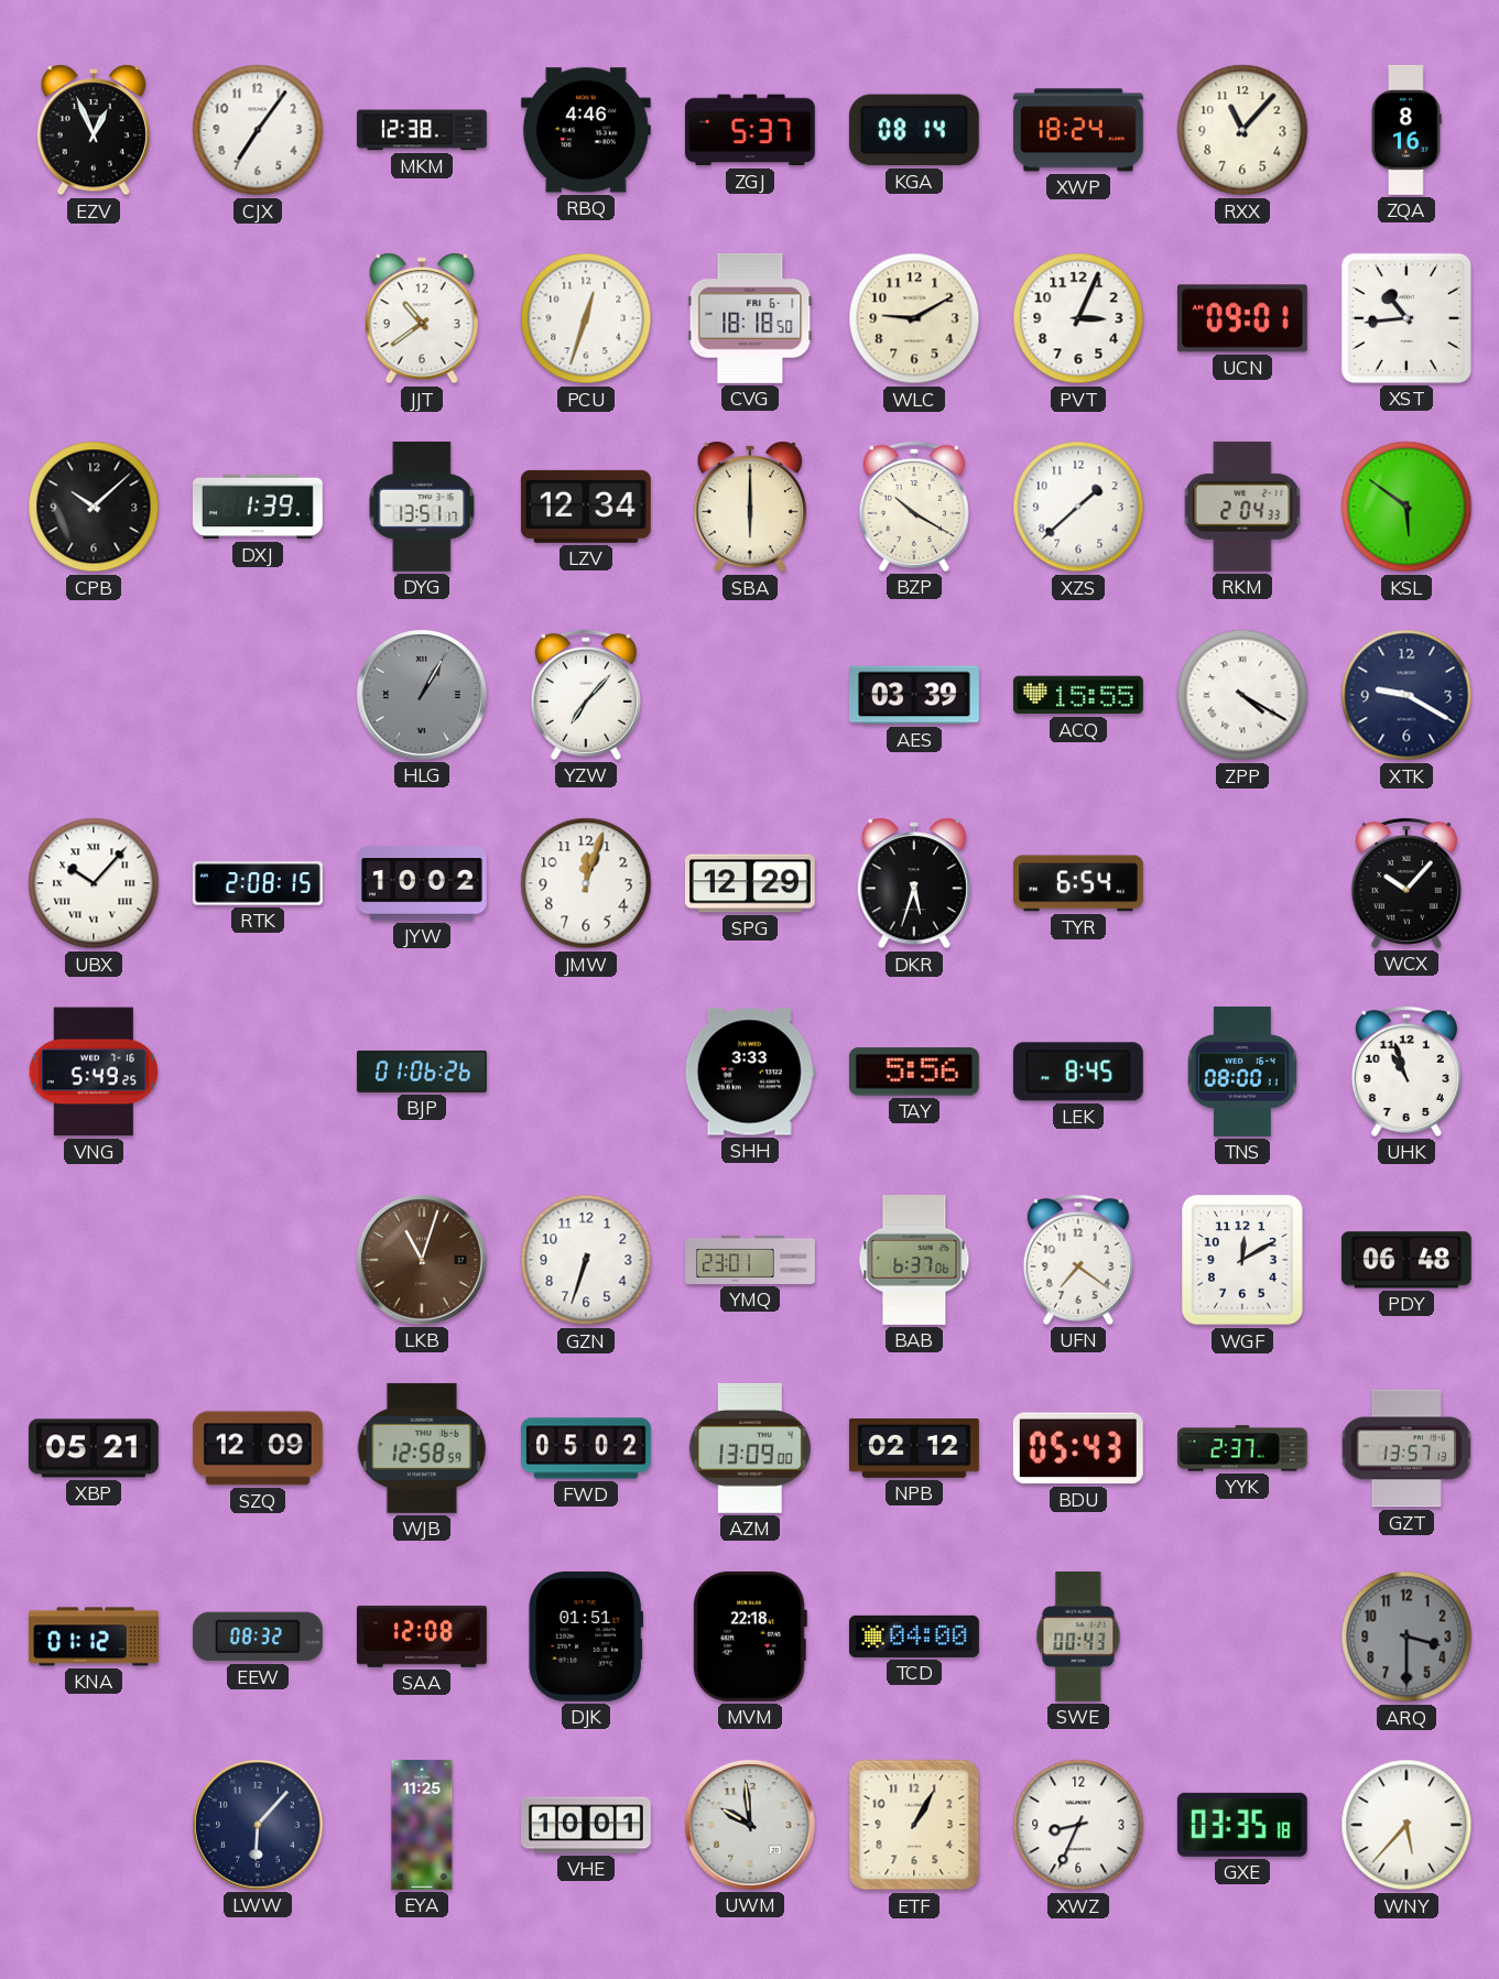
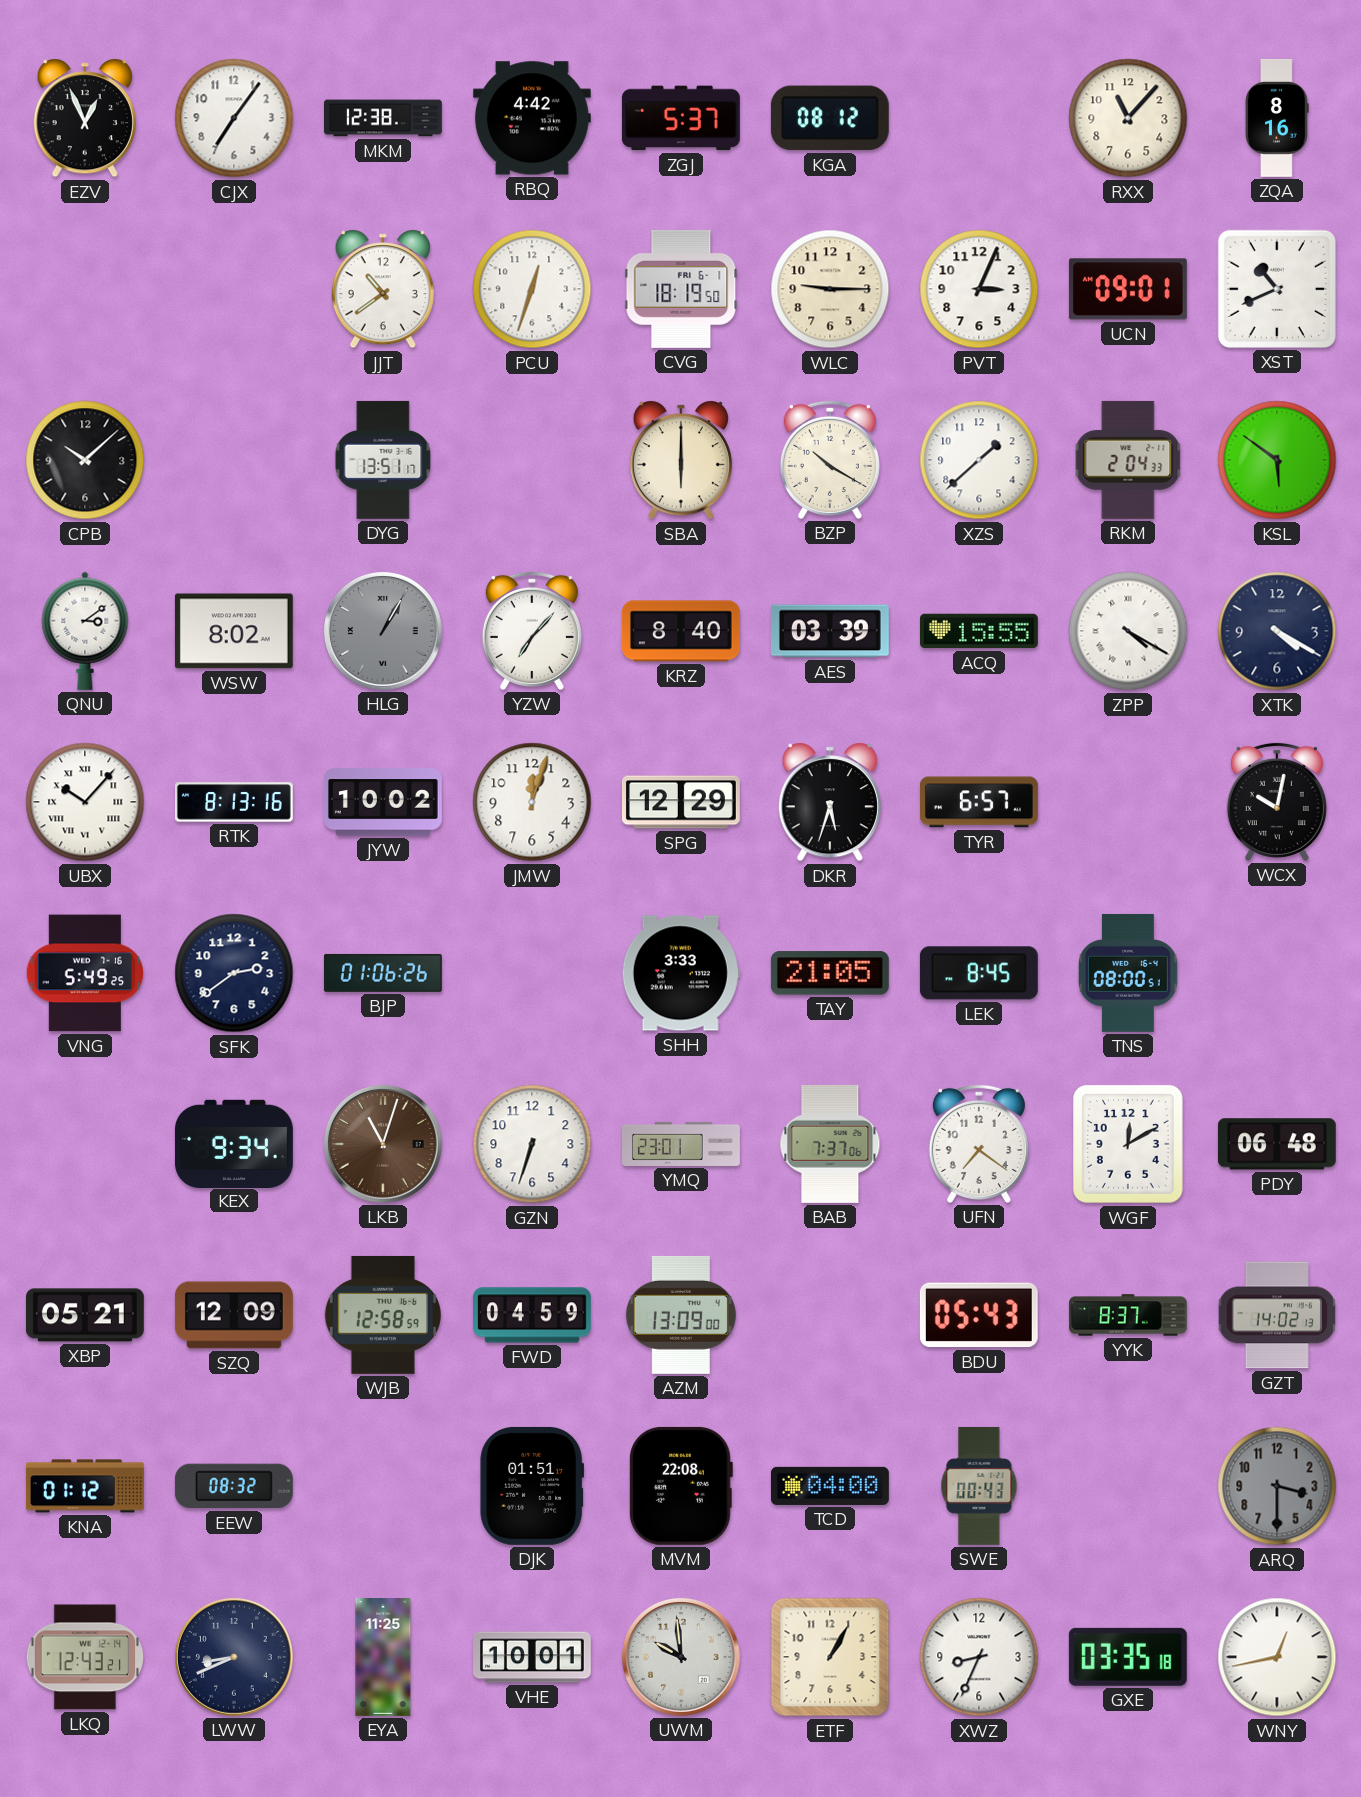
RBQ: 4:46 -> 4:42
KGA: 08:14 -> 08:12
XWP: 18:24 -> none
CVG: 18:18 -> 18:19
WLC: 9:10 -> 9:15
XST: 10:44 -> 10:41
DXJ: 1:39 -> none
LZV: 12:34 -> none
QNU: none -> 3:09
WSW: none -> 8:02
KRZ: none -> 8:40
XTK: 9:20 -> 4:20
RTK: 2:08 -> 8:13
TYR: 6:54 -> 6:57
WCX: 10:07 -> 10:02
SFK: none -> 2:39
TAY: 5:56 -> 21:05
TNS: 08:00:11 -> 08:00:51
UHK: 10:57 -> none
KEX: none -> 9:34
BAB: 6:37 -> 7:37
FWD: 05:02 -> 04:59
NPB: 02:12 -> none
YYK: 2:37 -> 8:37
GZT: 13:57 -> 14:02
SAA: 12:08 -> none
MVM: 22:18 -> 22:08
LKQ: none -> 12:43
LWW: 6:07 -> 8:41
WNY: 5:37 -> 12:43
